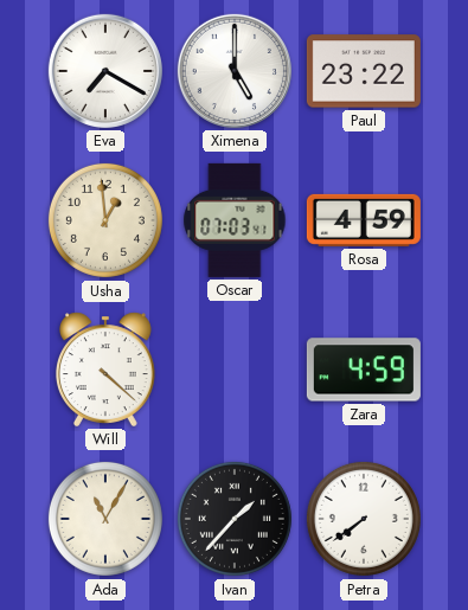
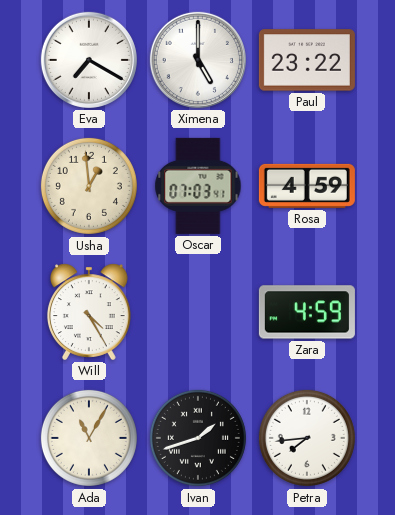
Will: 4:22 -> 4:25
Ivan: 1:37 -> 1:42
Petra: 7:39 -> 7:44
